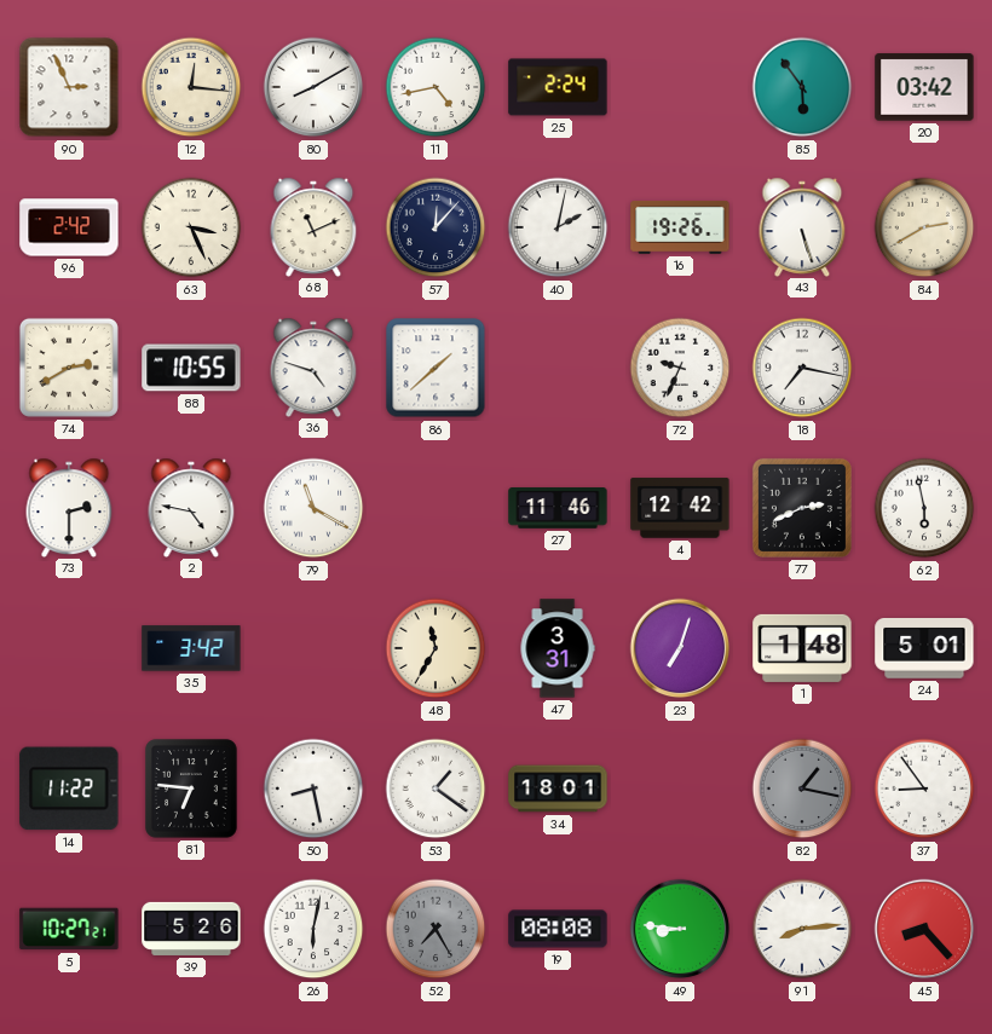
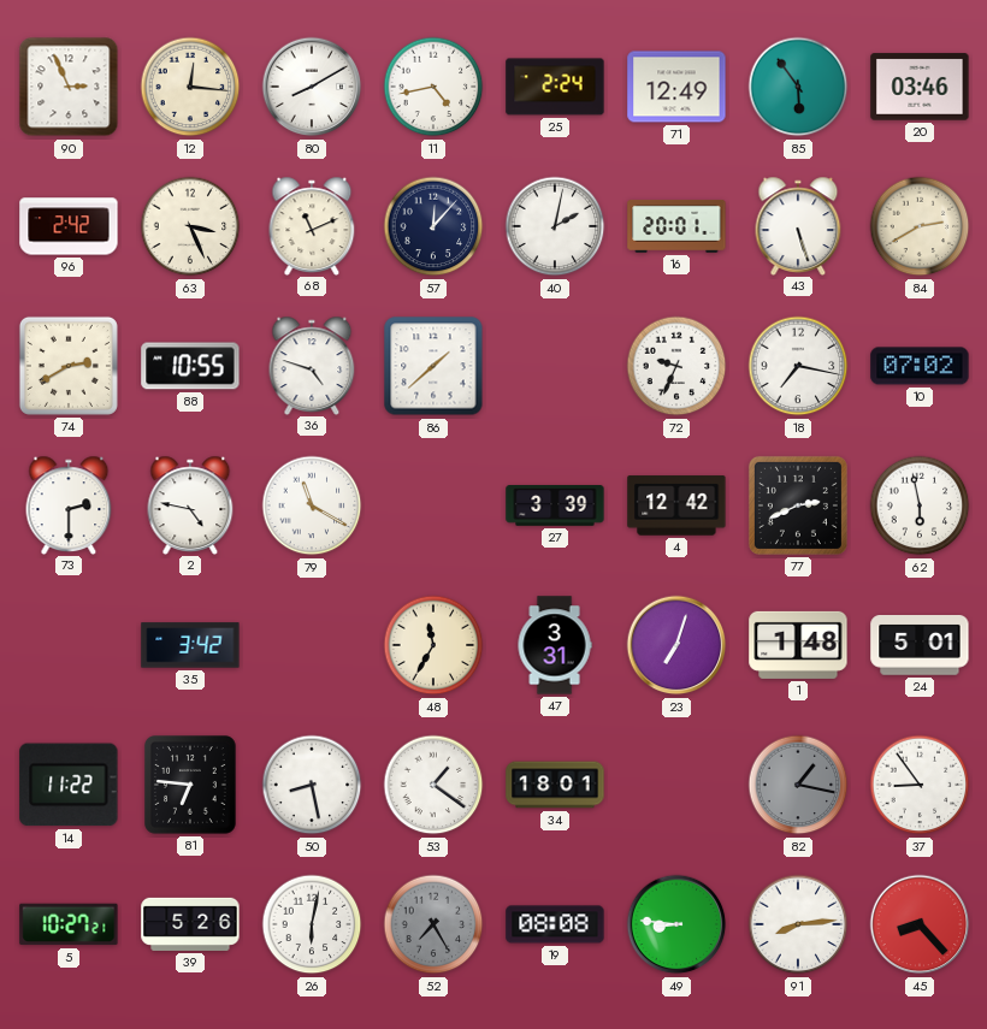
71: none -> 12:49
20: 03:42 -> 03:46
16: 19:26 -> 20:01
10: none -> 07:02
27: 11:46 -> 3:39
